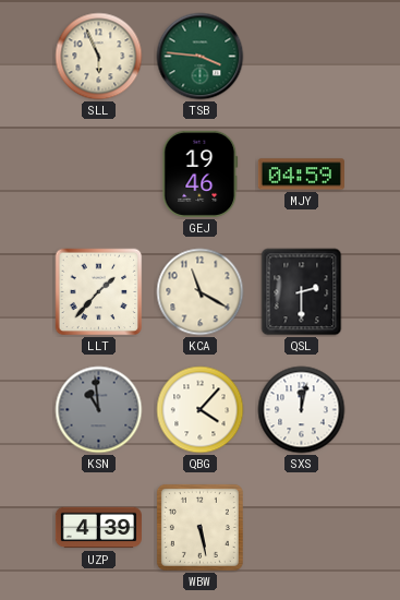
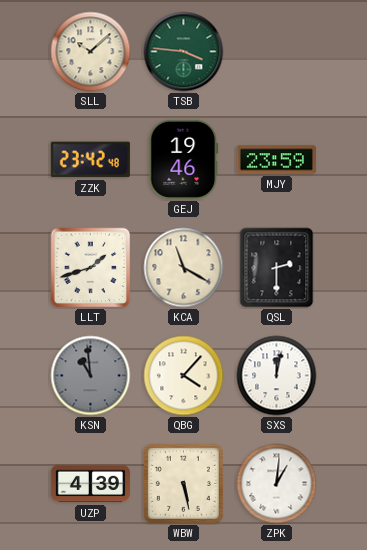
SLL: 5:56 -> 10:08
ZZK: none -> 23:42
MJY: 04:59 -> 23:59
LLT: 1:37 -> 1:42
ZPK: none -> 1:01
